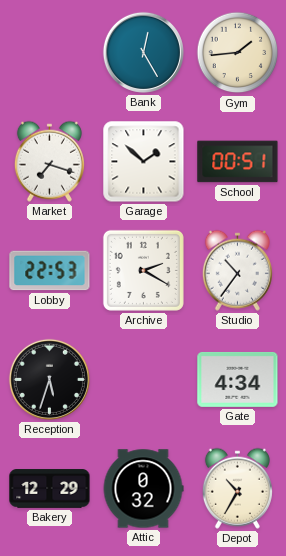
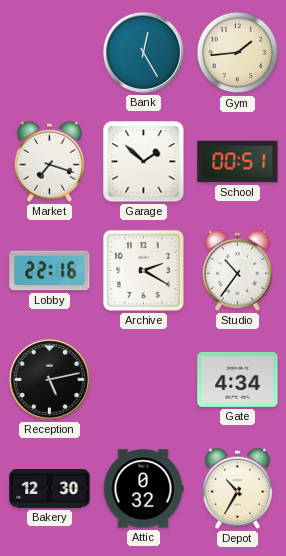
Lobby: 22:53 -> 22:16
Reception: 5:33 -> 5:13
Bakery: 12:29 -> 12:30
